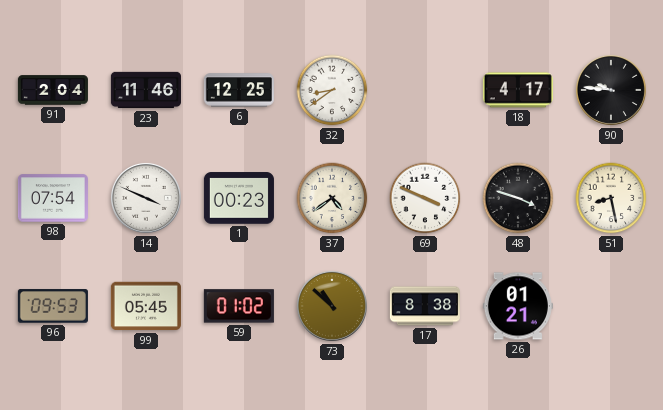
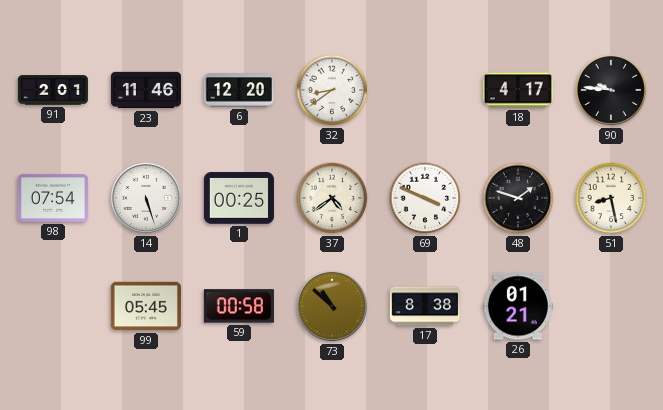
91: 2:04 -> 2:01
6: 12:25 -> 12:20
14: 3:49 -> 5:27
1: 00:23 -> 00:25
48: 3:48 -> 1:48
96: 09:53 -> none
59: 01:02 -> 00:58
